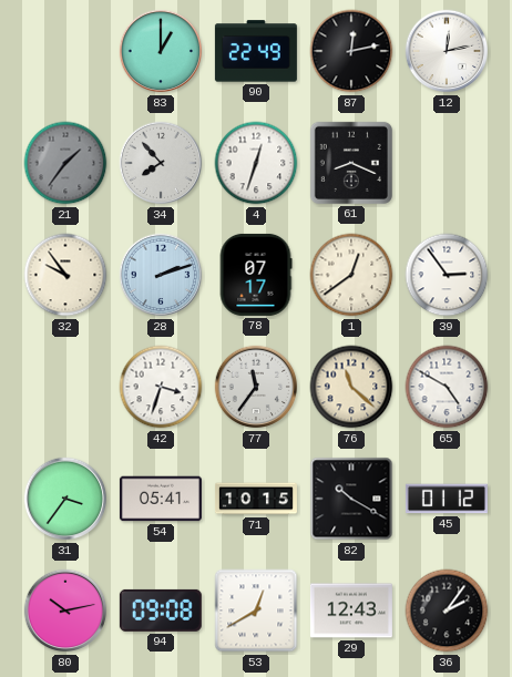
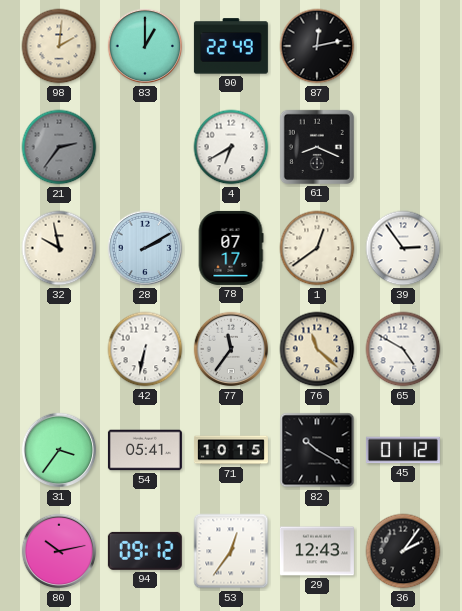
98: none -> 2:01
12: 12:13 -> none
21: 1:36 -> 2:36
34: 7:53 -> none
4: 12:33 -> 6:40
32: 9:54 -> 9:58
28: 2:12 -> 2:10
42: 3:33 -> 6:32
94: 09:08 -> 09:12
53: 12:40 -> 12:36
